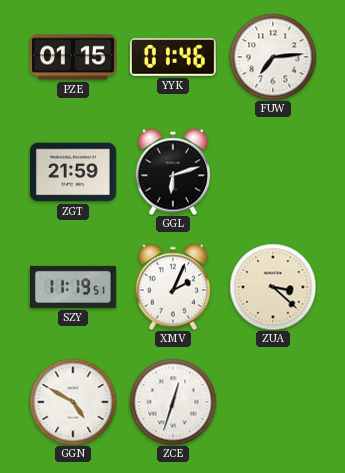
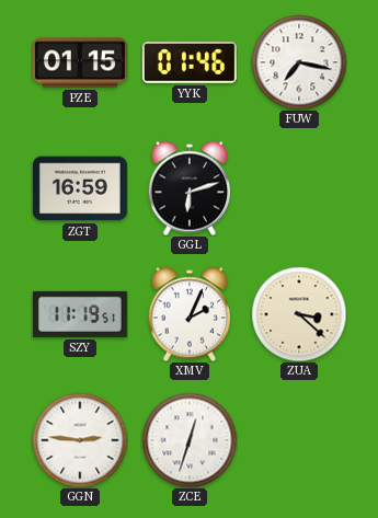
FUW: 7:14 -> 7:17
ZGT: 21:59 -> 16:59
GGN: 4:50 -> 2:46
